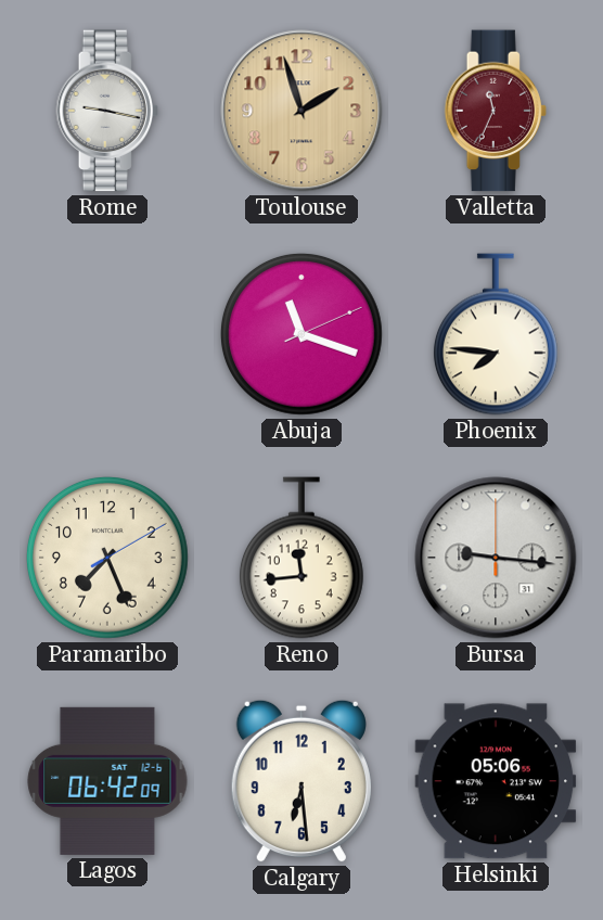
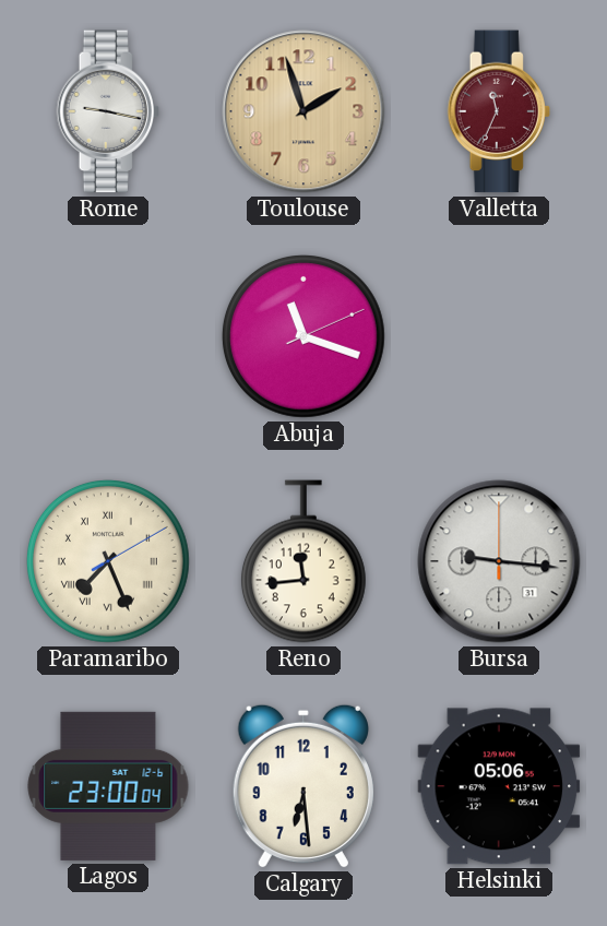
Phoenix: 7:46 -> none
Paramaribo numerals: Arabic -> Roman
Lagos: 06:42 -> 23:00
